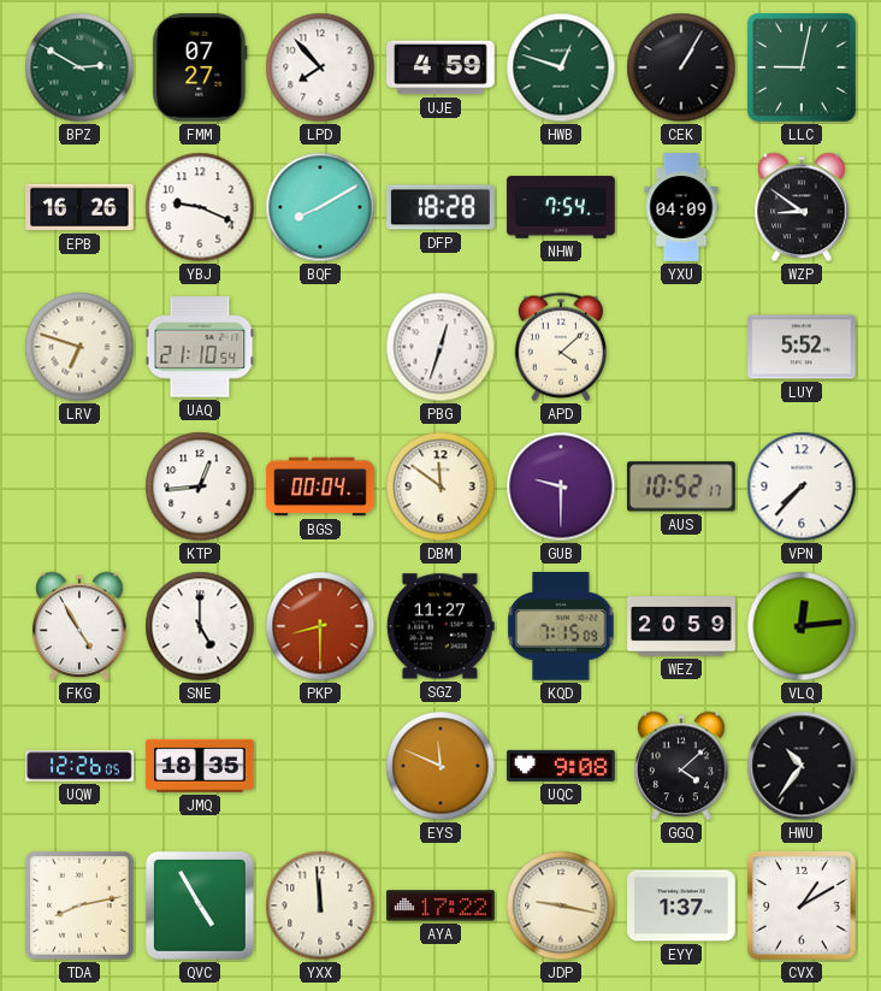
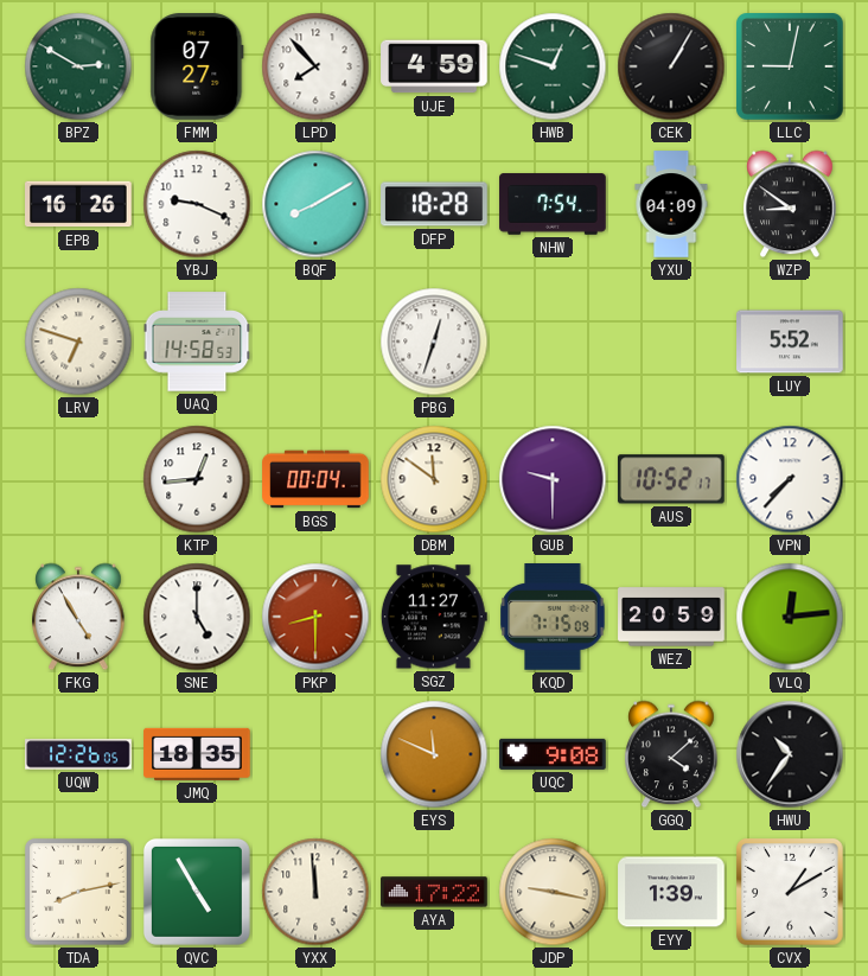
UAQ: 21:10 -> 14:58
APD: 4:08 -> none
EYY: 1:37 -> 1:39
